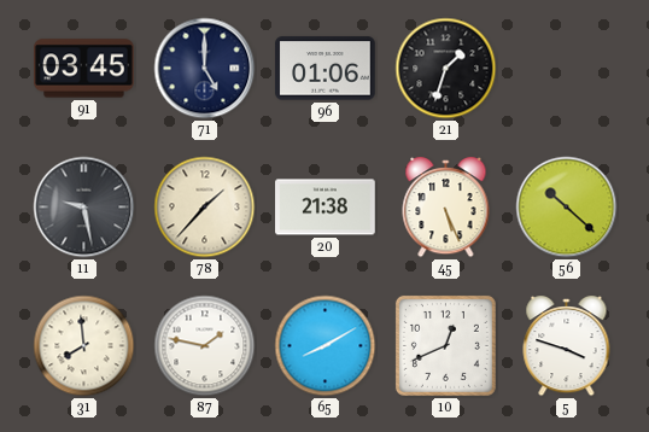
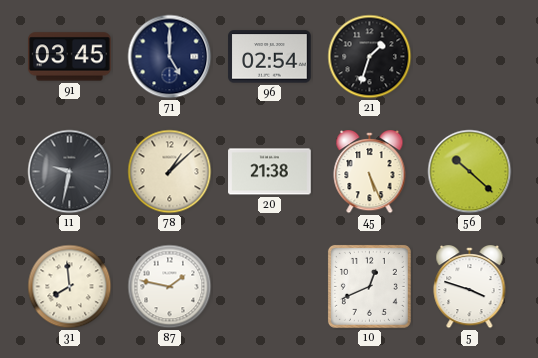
96: 01:06 -> 02:54
11: 9:28 -> 9:32
78: 1:37 -> 1:08
65: 8:10 -> none
